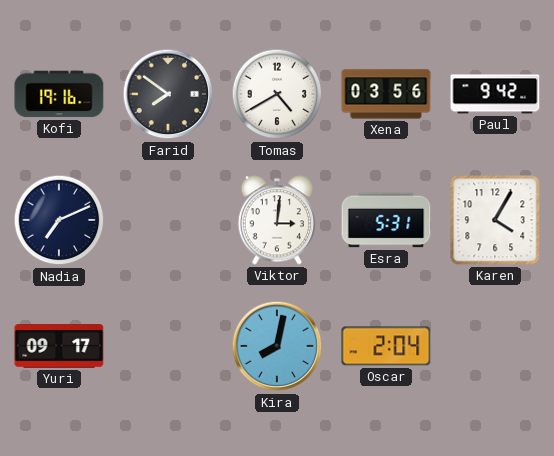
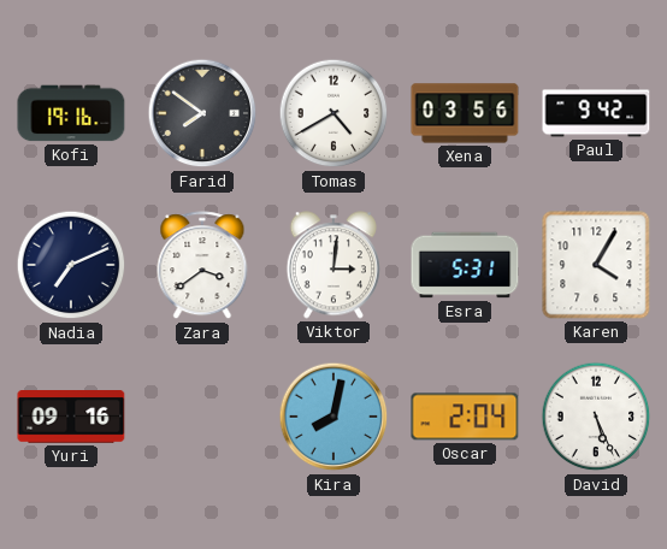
Zara: none -> 3:39
Yuri: 09:17 -> 09:16
David: none -> 5:26
